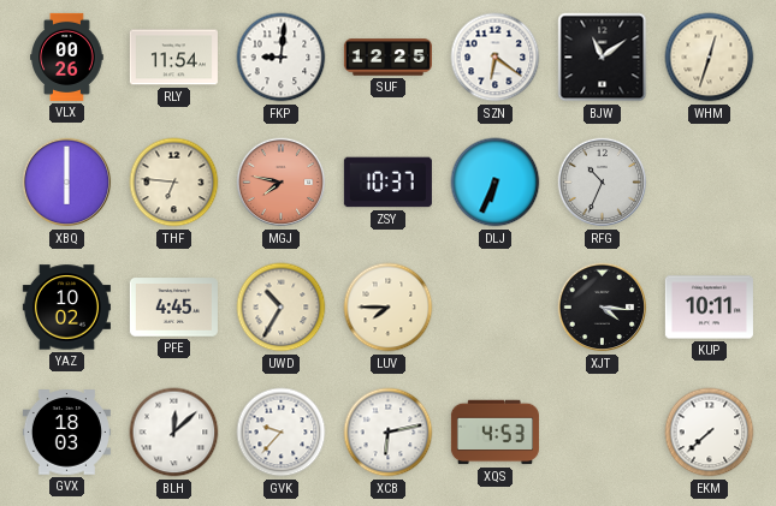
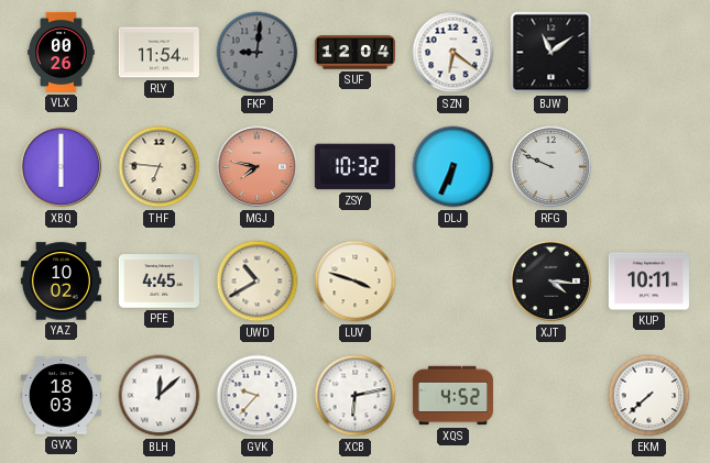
FKP dial: white -> grey
SUF: 12:25 -> 12:04
WHM: 12:33 -> none
ZSY: 10:37 -> 10:32
RFG: 10:34 -> 9:49
UWD: 10:35 -> 10:40
LUV: 7:45 -> 3:48
XQS: 4:53 -> 4:52
